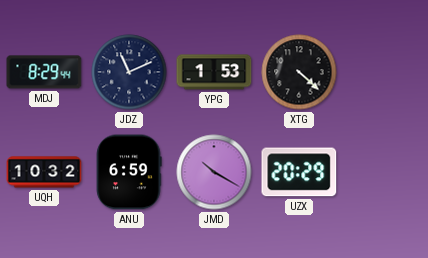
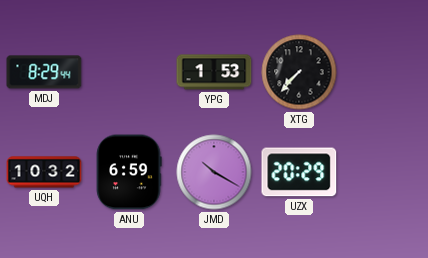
JDZ: 11:11 -> none
XTG: 4:22 -> 7:37
